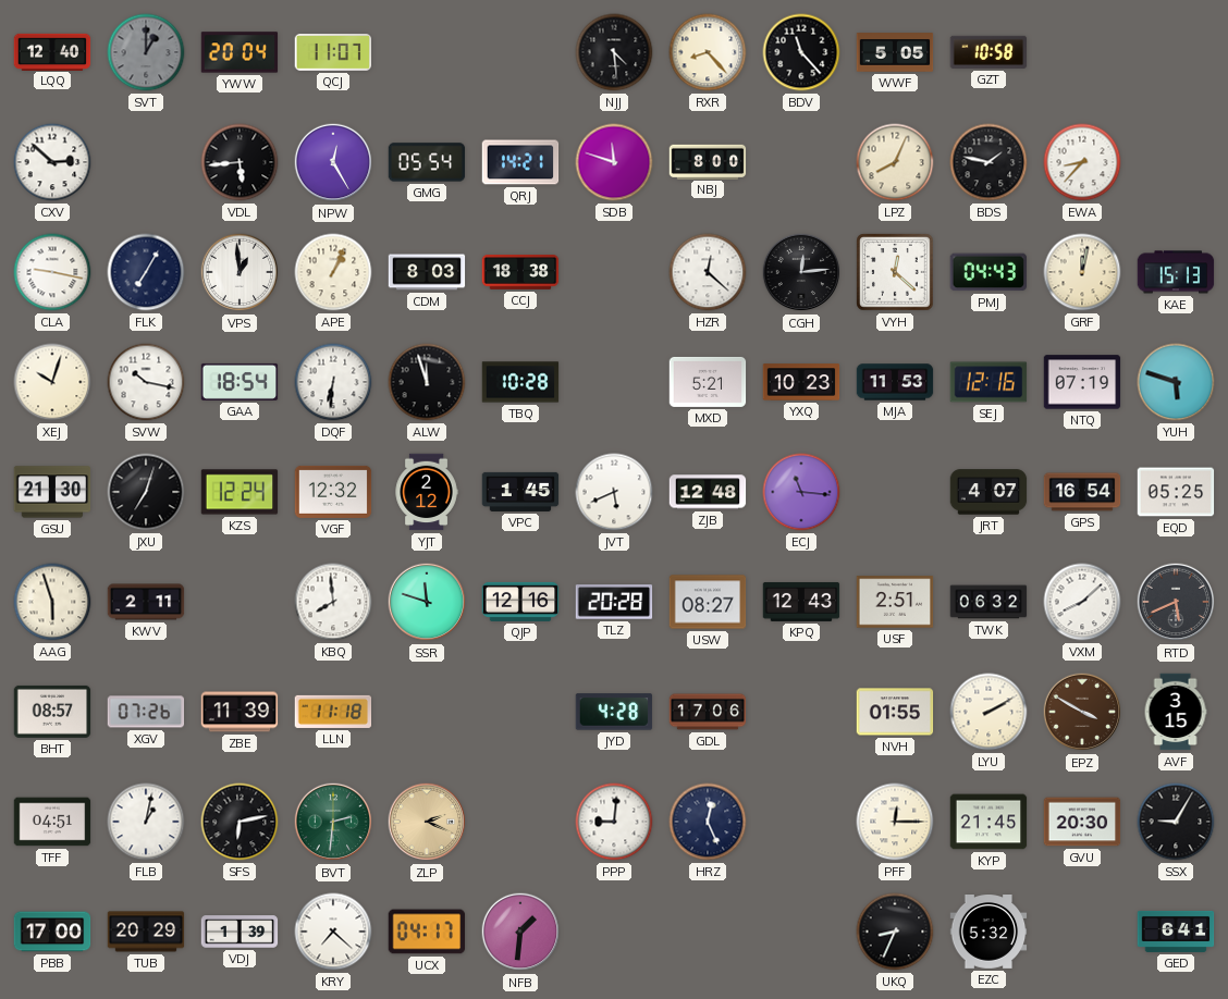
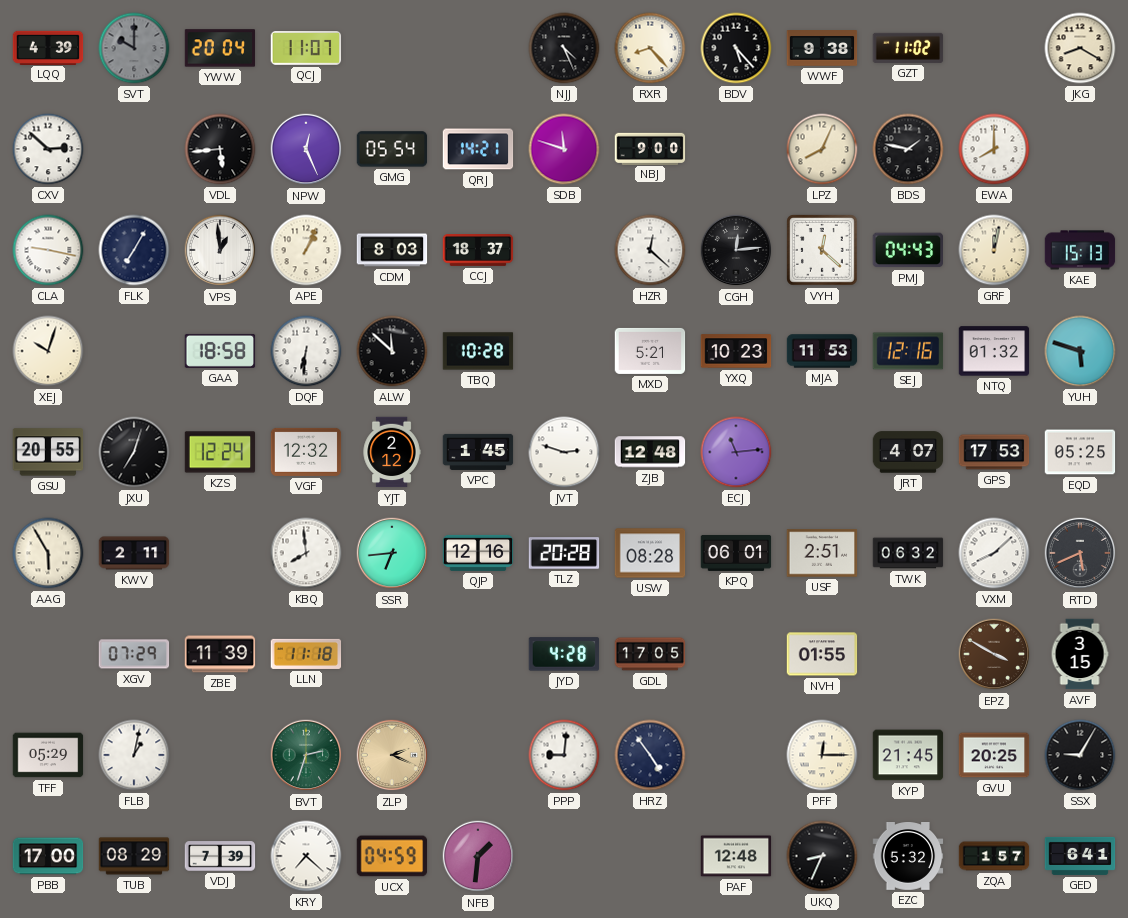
LQQ: 12:40 -> 4:39
SVT: 1:00 -> 10:00
NJJ: 4:29 -> 4:26
BDV: 11:23 -> 5:23
WWF: 5:05 -> 9:38
GZT: 10:58 -> 11:02
JKG: none -> 8:20
NPW: 12:25 -> 12:26
NBJ: 8:00 -> 9:00
EWA: 8:37 -> 8:00
CCJ: 18:38 -> 18:37
SVW: 10:17 -> none
GAA: 18:54 -> 18:58
ALW: 11:57 -> 11:52
NTQ: 07:19 -> 01:32
GSU: 21:30 -> 20:55
JVT: 5:41 -> 2:48
ECJ: 11:16 -> 11:14
GPS: 16:54 -> 17:53
AAG: 5:57 -> 5:55
SSR: 11:48 -> 6:44
USW: 08:27 -> 08:28
KPQ: 12:43 -> 06:01
BHT: 08:57 -> none
XGV: 07:26 -> 07:29
GDL: 17:06 -> 17:05
LYU: 2:10 -> none
TFF: 04:51 -> 05:29
SFS: 6:13 -> none
BVT: 2:31 -> 2:33
HRZ: 12:26 -> 4:54
GVU: 20:30 -> 20:25
TUB: 20:29 -> 08:29
VDJ: 1:39 -> 7:39
UCX: 04:17 -> 04:59
PAF: none -> 12:48
ZQA: none -> 1:57
